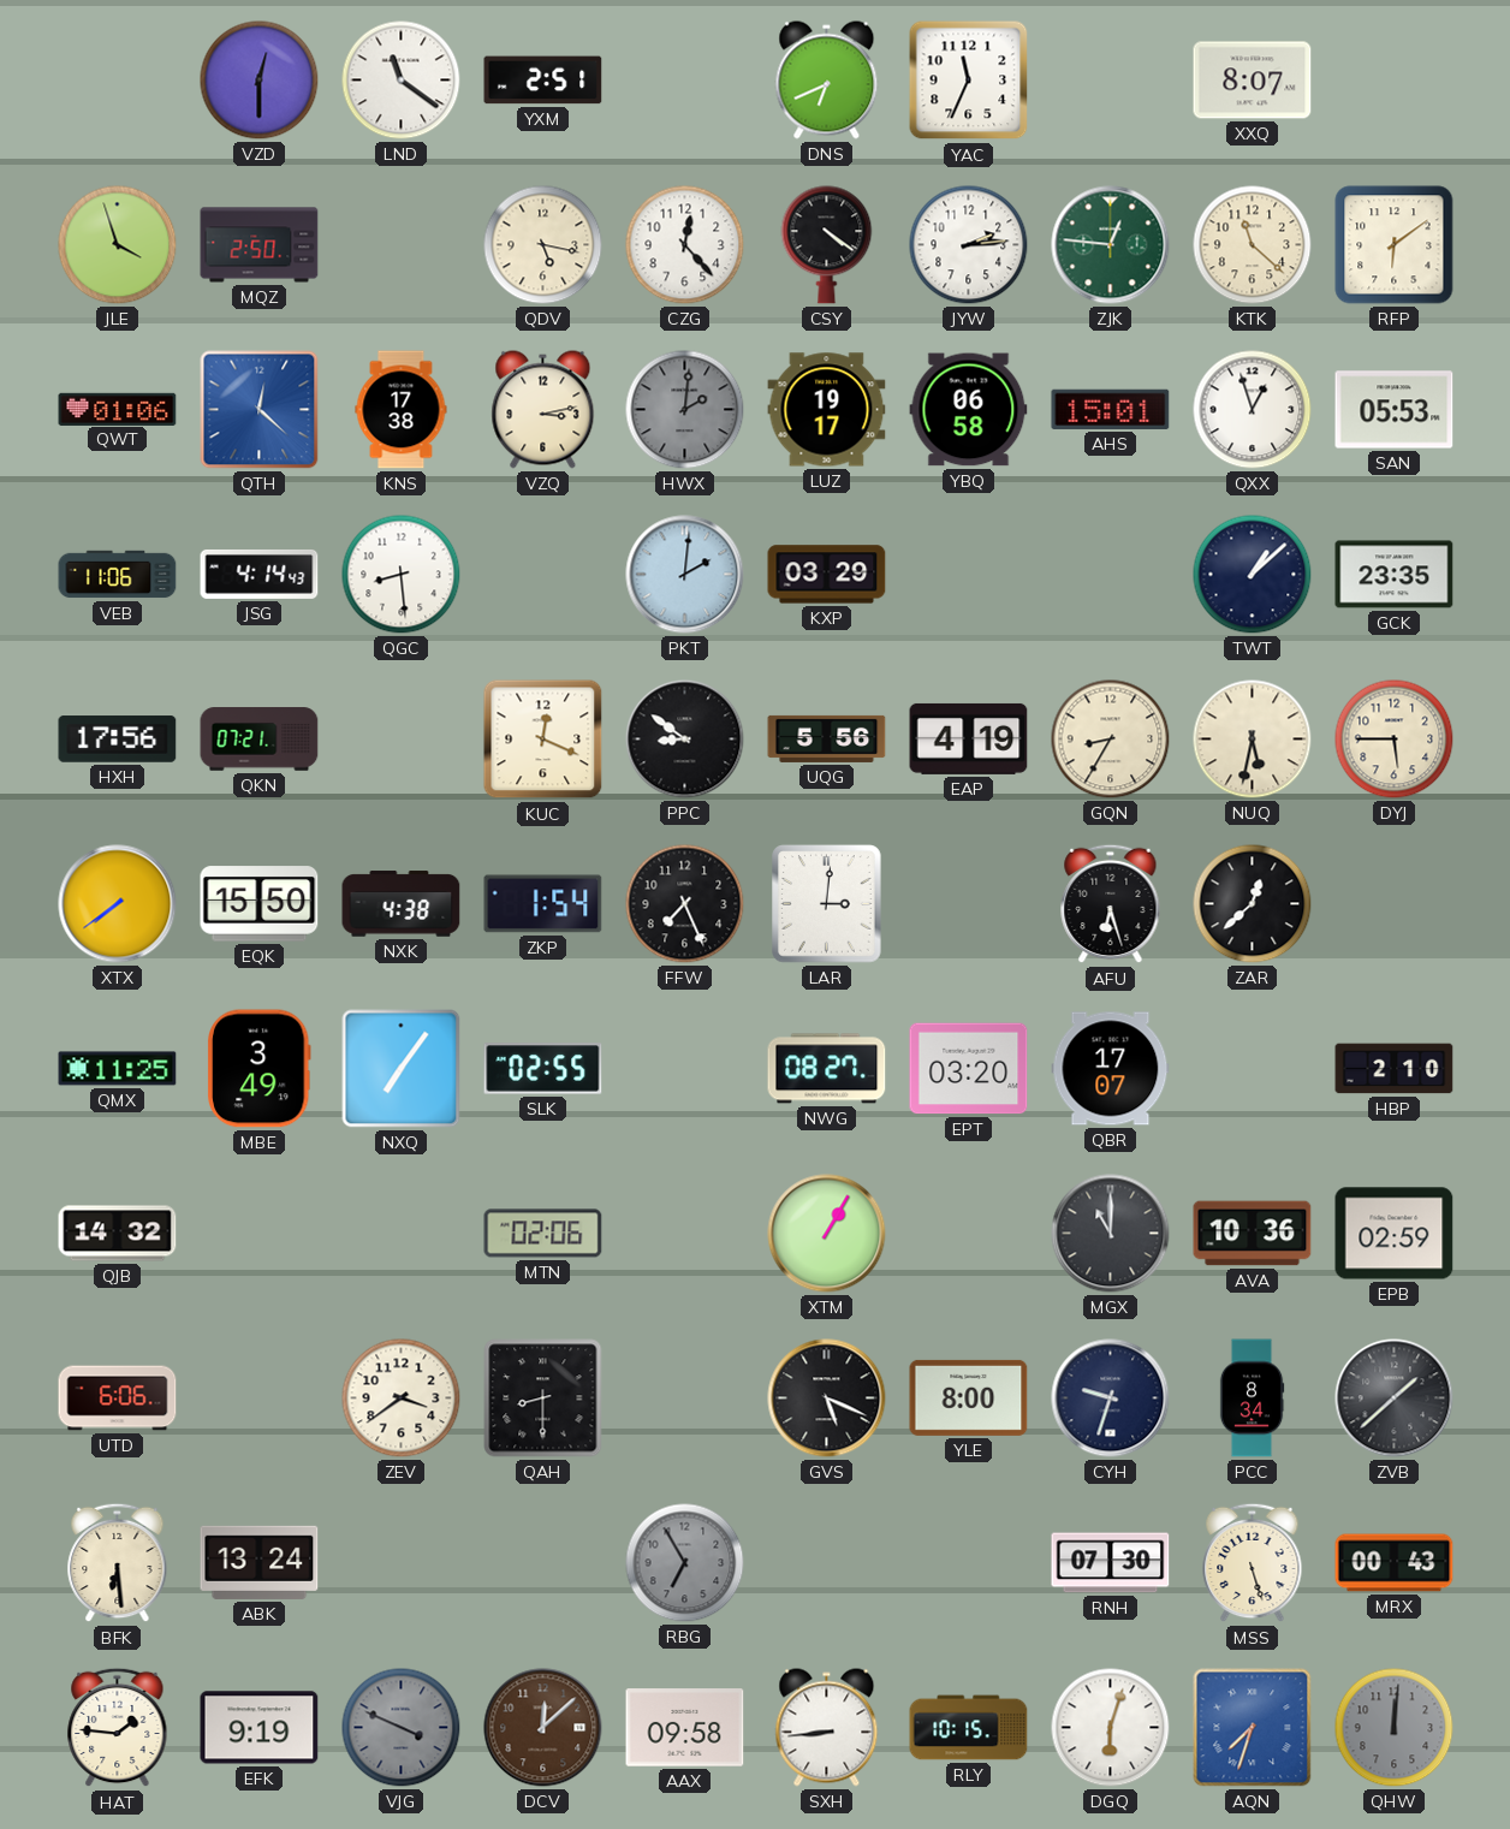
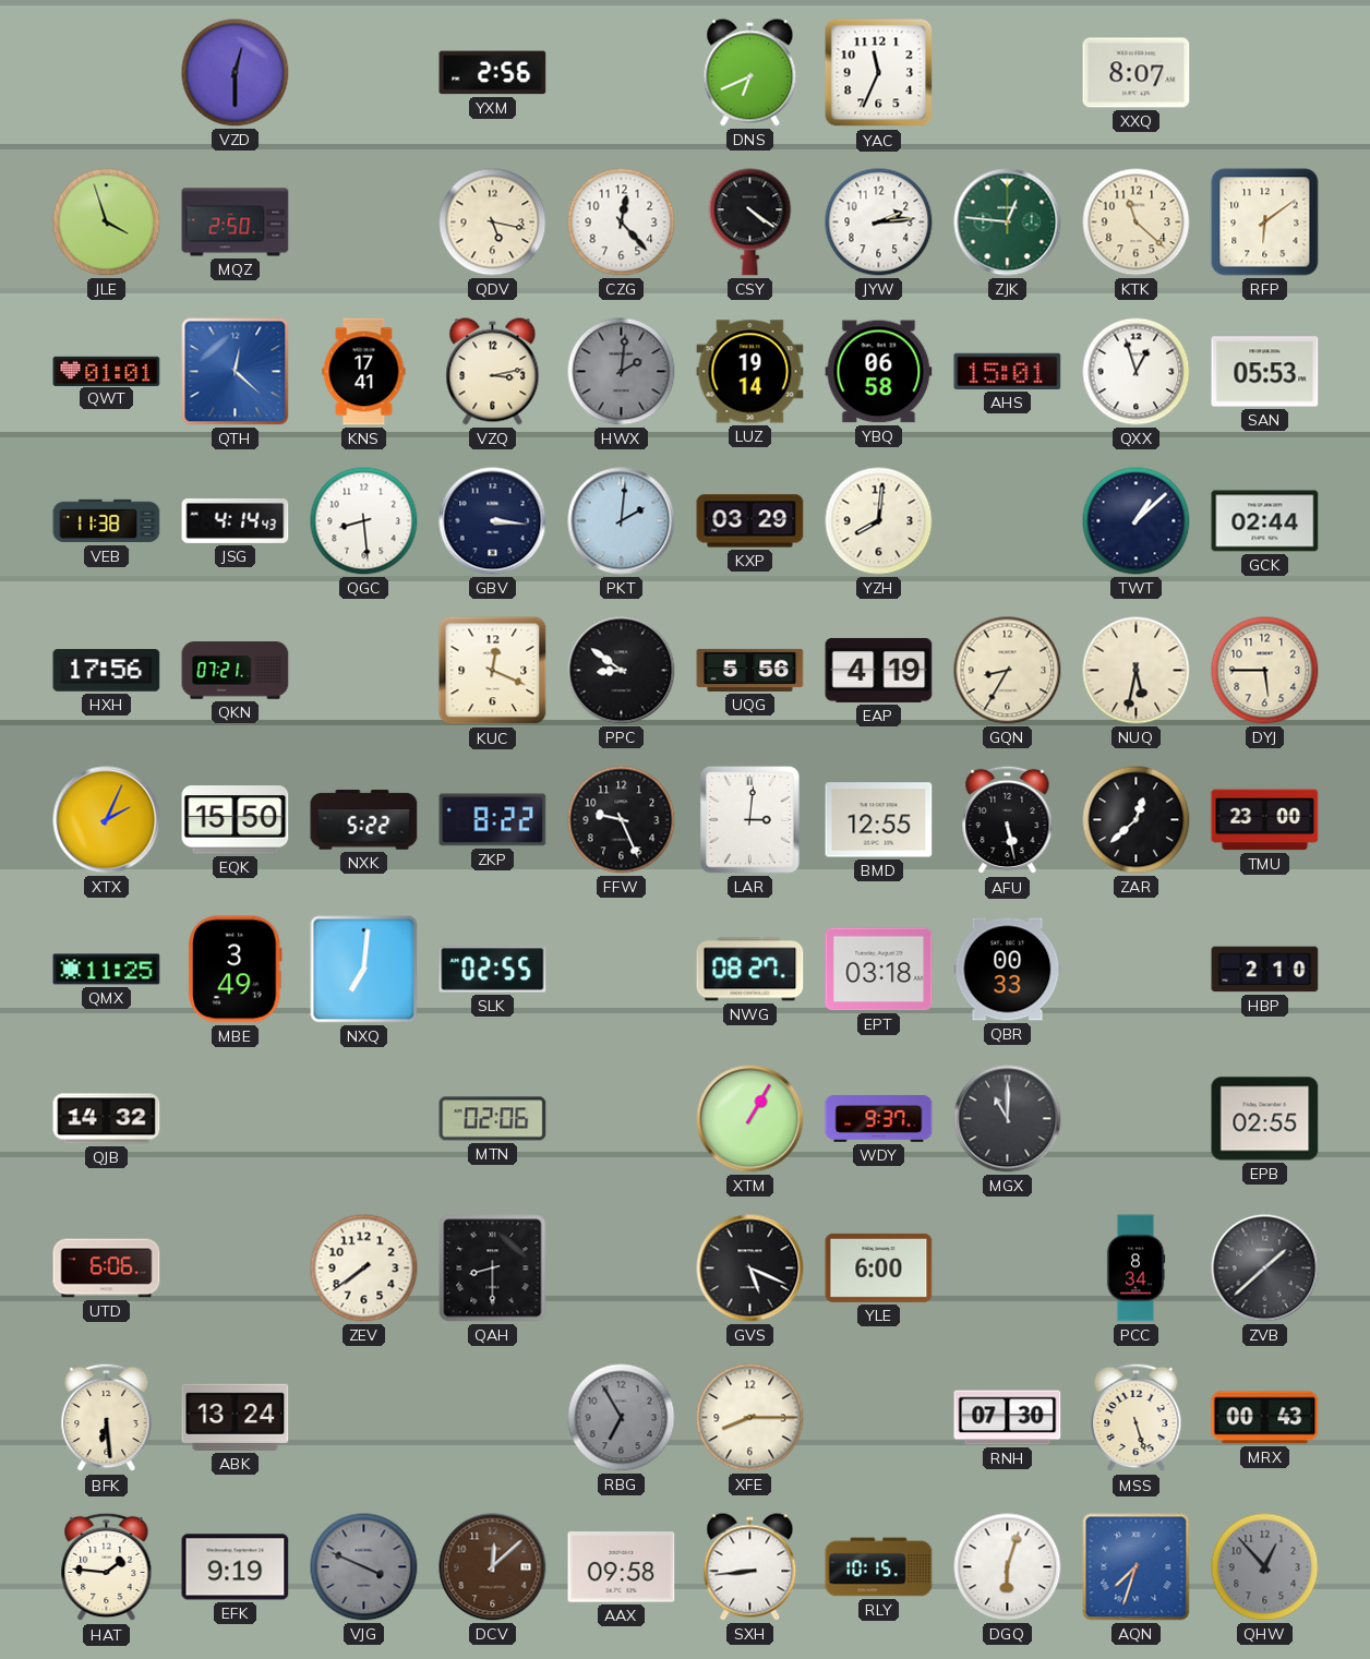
LND: 11:21 -> none
YXM: 2:51 -> 2:56
QWT: 01:06 -> 01:01
KNS: 17:38 -> 17:41
LUZ: 19:17 -> 19:14
VEB: 11:06 -> 11:38
GBV: none -> 3:16
YZH: none -> 8:01
GCK: 23:35 -> 02:44
XTX: 7:39 -> 2:04
NXK: 4:38 -> 5:22
ZKP: 1:54 -> 8:22
FFW: 7:26 -> 9:26
BMD: none -> 12:55
AFU: 6:27 -> 5:28
TMU: none -> 23:00
NXQ: 7:06 -> 7:01
EPT: 03:20 -> 03:18
QBR: 17:07 -> 00:33
WDY: none -> 9:37
AVA: 10:36 -> none
EPB: 02:59 -> 02:55
ZEV: 3:39 -> 7:39
YLE: 8:00 -> 6:00
CYH: 9:33 -> none
XFE: none -> 8:15
QHW: 12:01 -> 12:53
